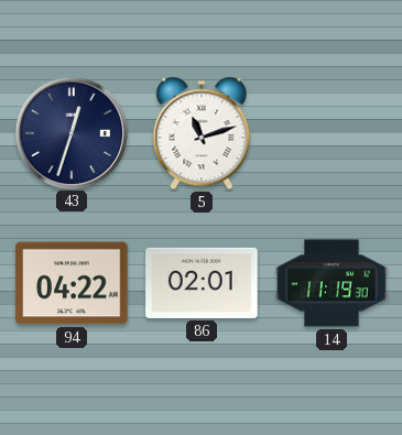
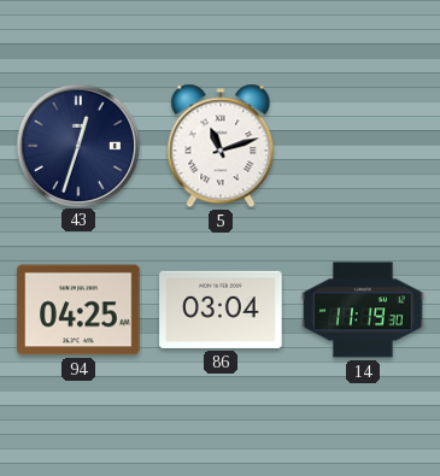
94: 04:22 -> 04:25
86: 02:01 -> 03:04
